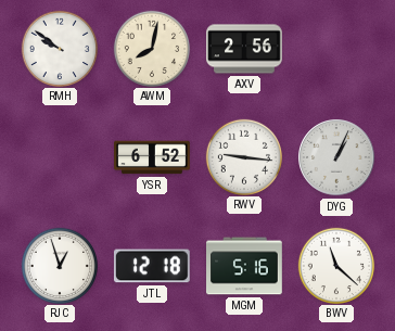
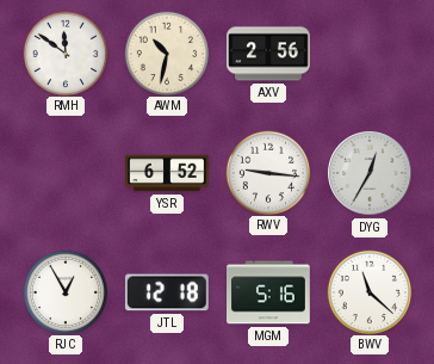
RMH: 9:51 -> 11:51
AWM: 8:02 -> 10:32
DYG: 1:04 -> 12:35
RJC: 12:57 -> 12:55
